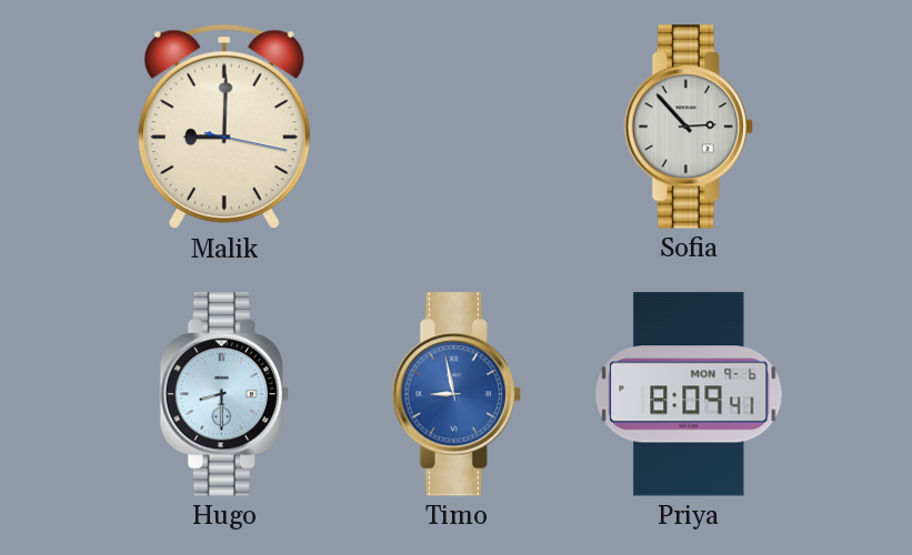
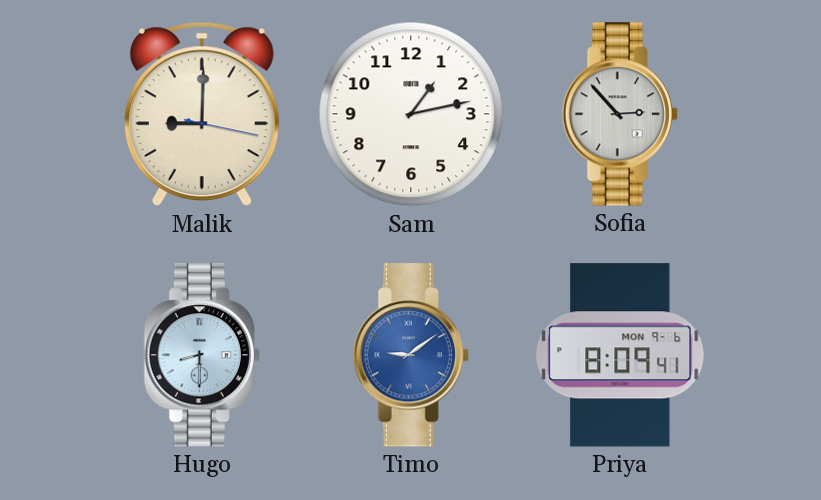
Sam: none -> 1:13
Timo: 8:58 -> 9:09
